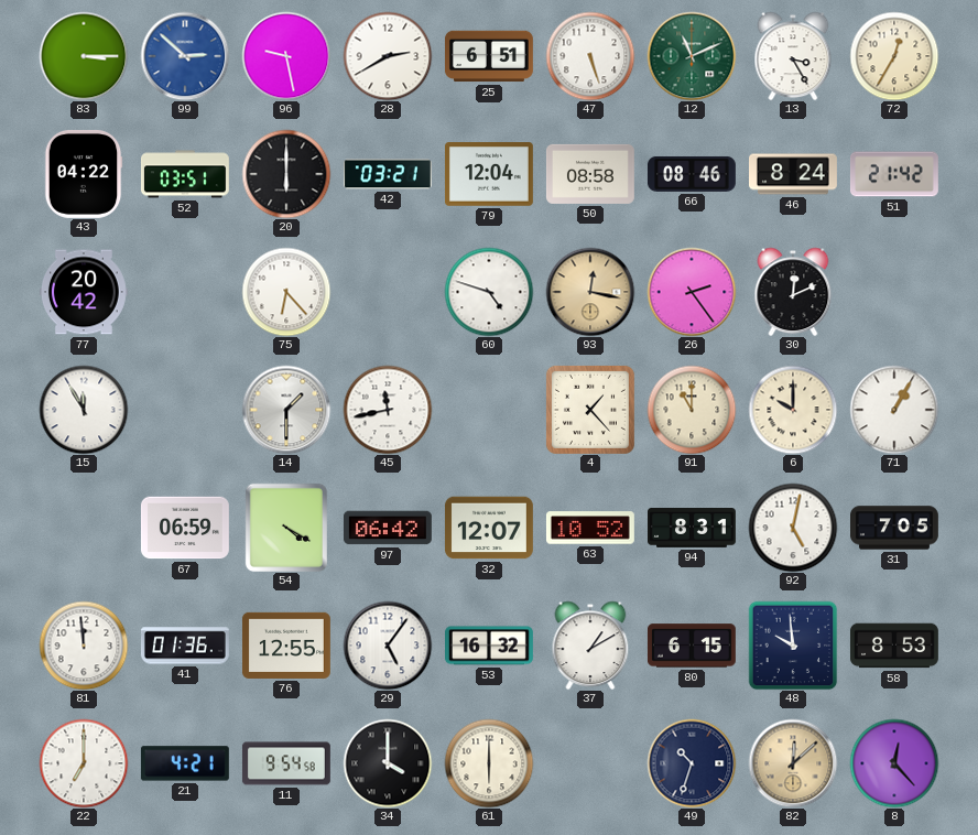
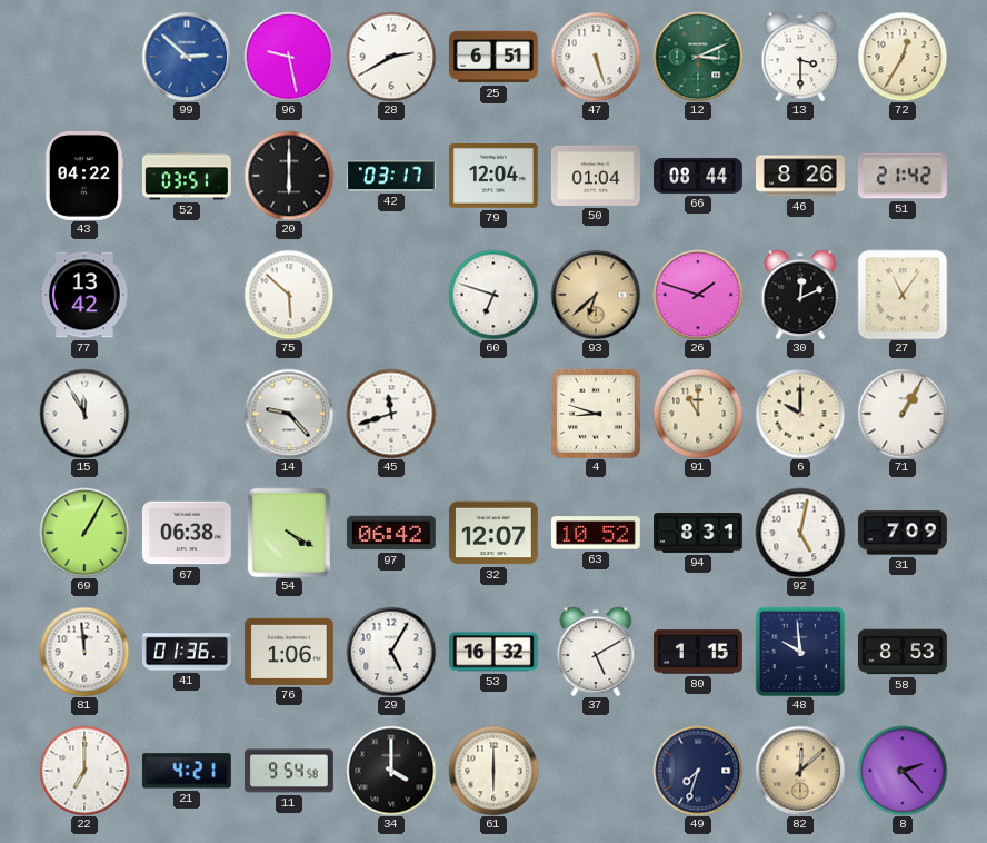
83: 3:15 -> none
12: 11:11 -> 3:11
13: 3:25 -> 3:30
42: 03:21 -> 03:17
50: 08:58 -> 01:04
66: 08:46 -> 08:44
46: 8:24 -> 8:26
77: 20:42 -> 13:42
75: 6:23 -> 5:52
60: 4:48 -> 6:48
93: 12:17 -> 6:38
26: 2:24 -> 1:48
27: none -> 11:06
14: 1:30 -> 9:23
45: 11:43 -> 11:42
4: 1:23 -> 8:48
69: none -> 1:05
67: 06:59 -> 06:38
31: 7:05 -> 7:09
76: 12:55 -> 1:06
29: 5:06 -> 5:05
37: 1:10 -> 5:10
80: 6:15 -> 1:15
49: 10:33 -> 7:33
8: 12:23 -> 2:23
